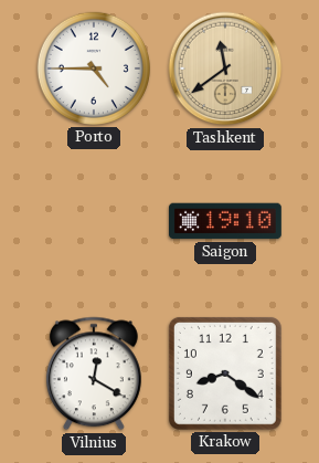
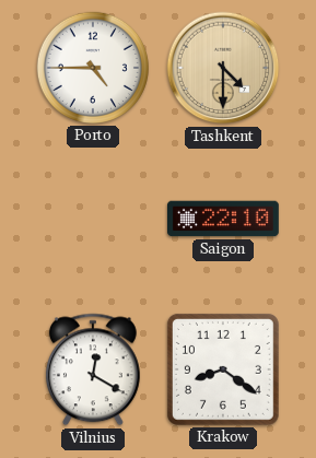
Tashkent: 11:39 -> 4:30
Saigon: 19:10 -> 22:10
